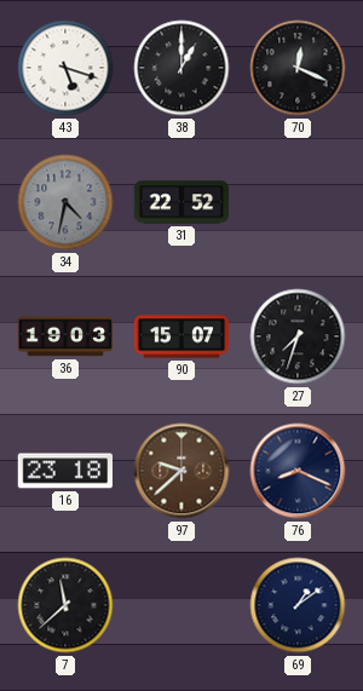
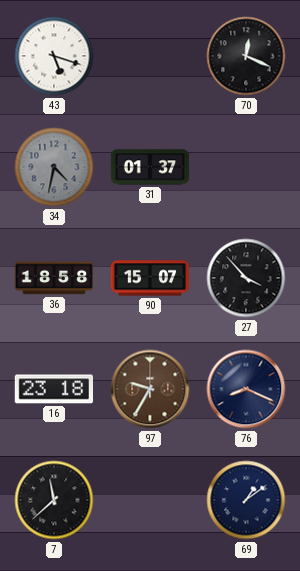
38: 1:00 -> none
31: 22:52 -> 01:37
36: 19:03 -> 18:58
27: 7:33 -> 3:53
97: 9:38 -> 9:35
